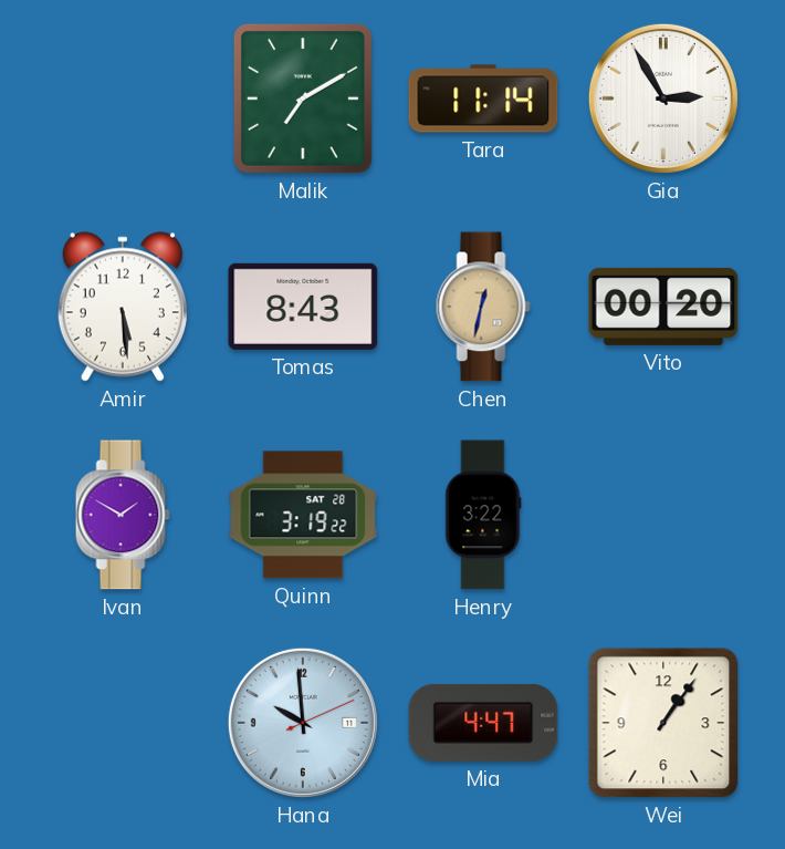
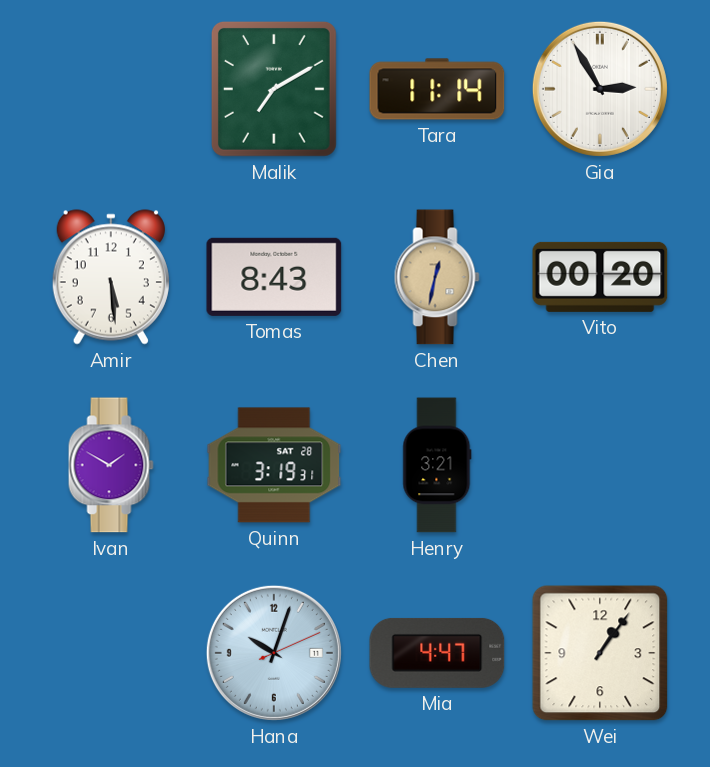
Quinn: 3:19:22 -> 3:19:31
Henry: 3:22 -> 3:21
Hana: 9:59 -> 10:03
